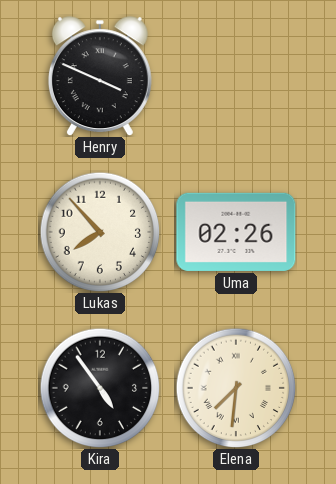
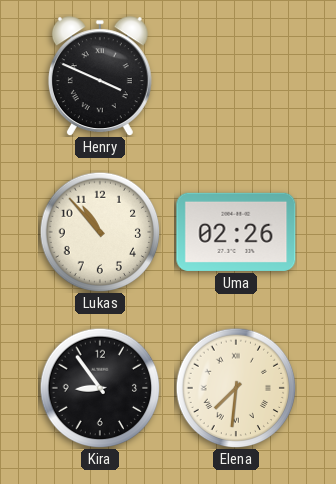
Lukas: 7:53 -> 10:53
Kira: 4:54 -> 8:54
